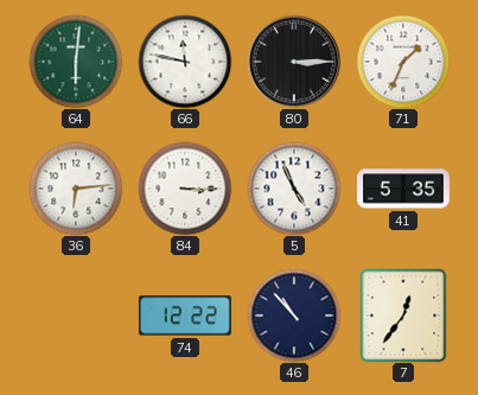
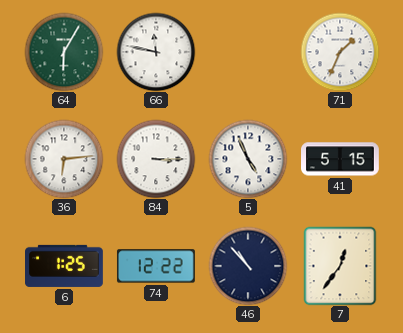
64: 6:01 -> 6:05
80: 3:15 -> none
41: 5:35 -> 5:15
6: none -> 1:25
